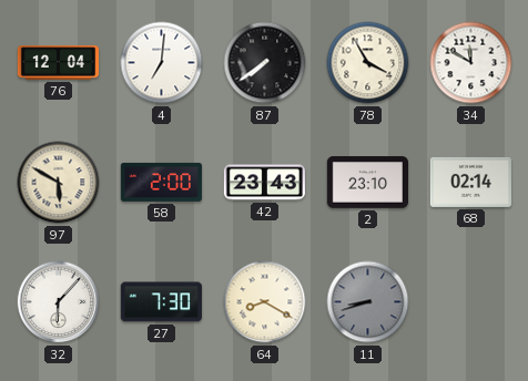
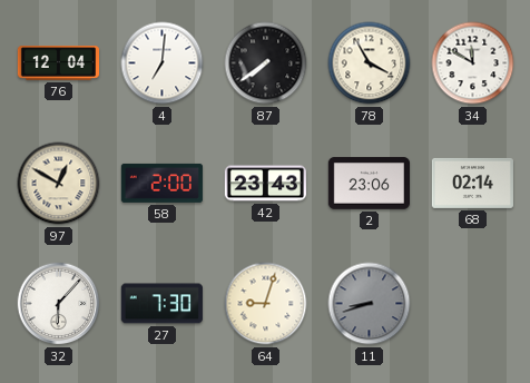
97: 5:50 -> 12:50
2: 23:10 -> 23:06
64: 8:20 -> 9:03
